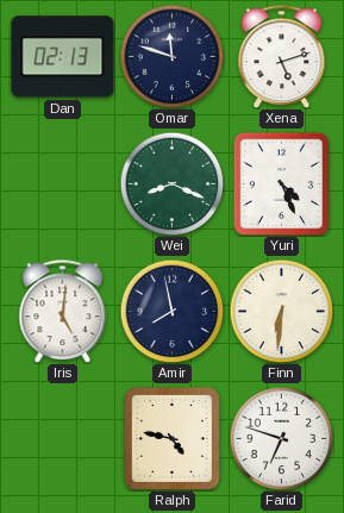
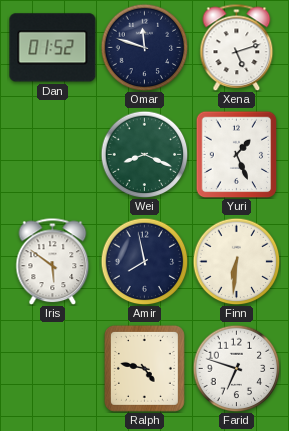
Dan: 02:13 -> 01:52
Yuri: 4:26 -> 1:26
Iris: 5:01 -> 5:51
